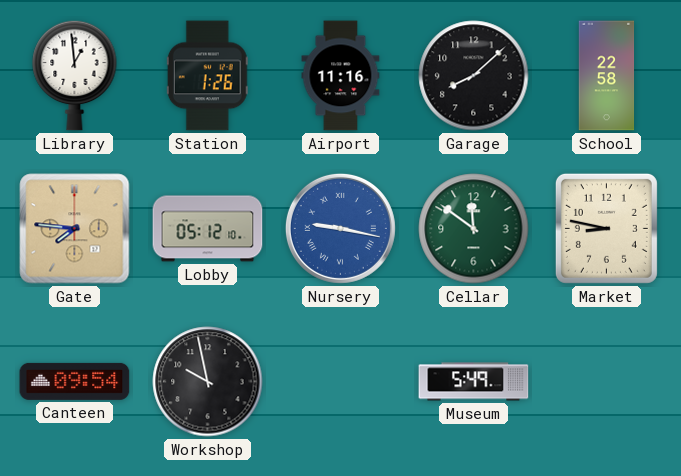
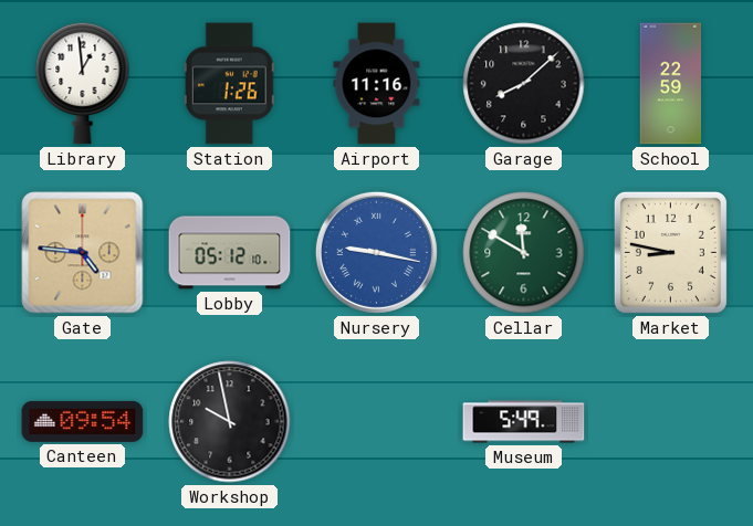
School: 22:58 -> 22:59
Gate: 7:46 -> 4:46
Cellar: 11:51 -> 11:50
